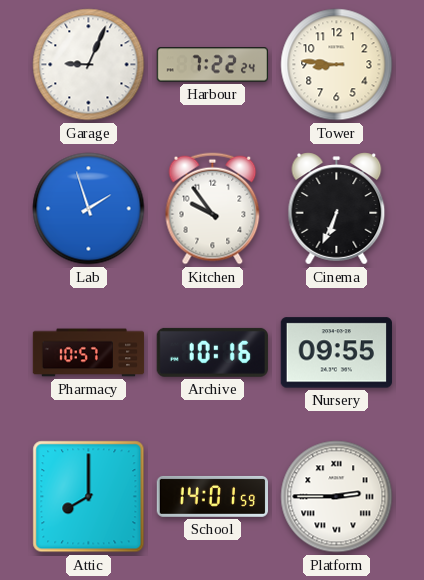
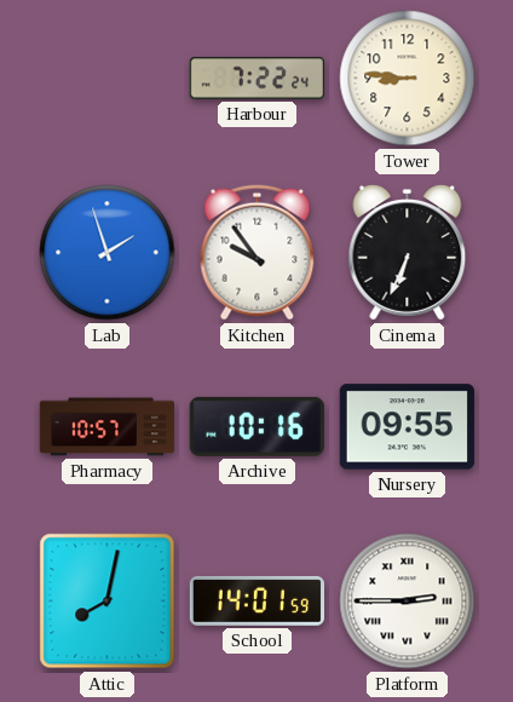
Garage: 9:04 -> none
Attic: 8:00 -> 8:02
